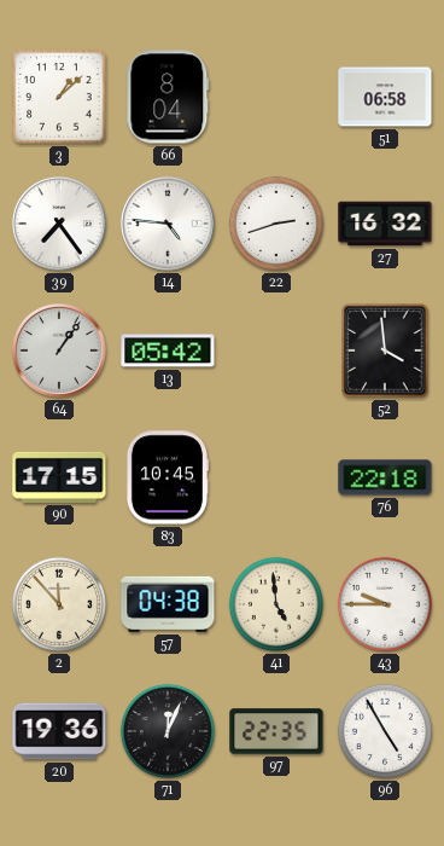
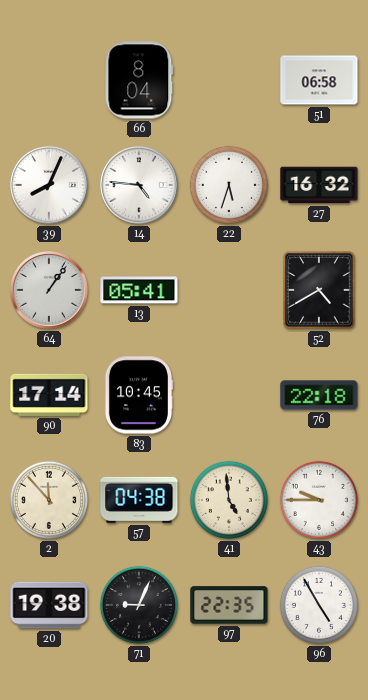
3: 1:08 -> none
39: 7:24 -> 8:04
22: 2:42 -> 5:33
13: 05:42 -> 05:41
52: 3:59 -> 4:40
90: 17:15 -> 17:14
20: 19:36 -> 19:38
71: 12:04 -> 9:04
